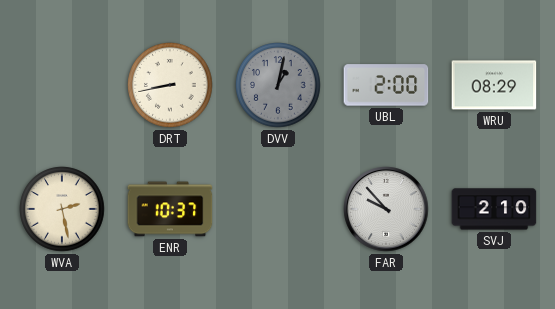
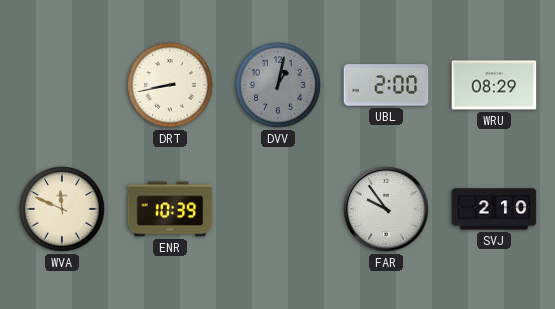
WVA: 2:28 -> 11:49
ENR: 10:37 -> 10:39
FAR: 9:53 -> 9:54
